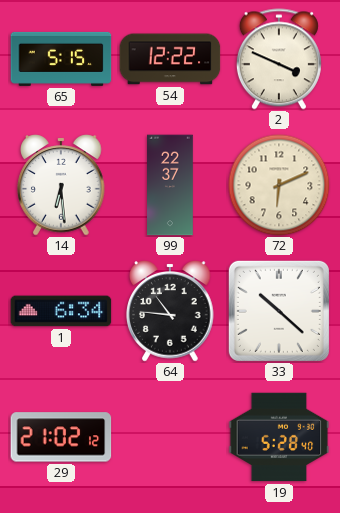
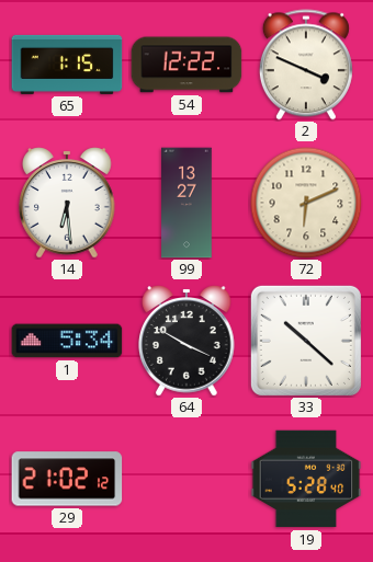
65: 5:15 -> 1:15
99: 22:37 -> 13:27
1: 6:34 -> 5:34
64: 10:46 -> 3:50
